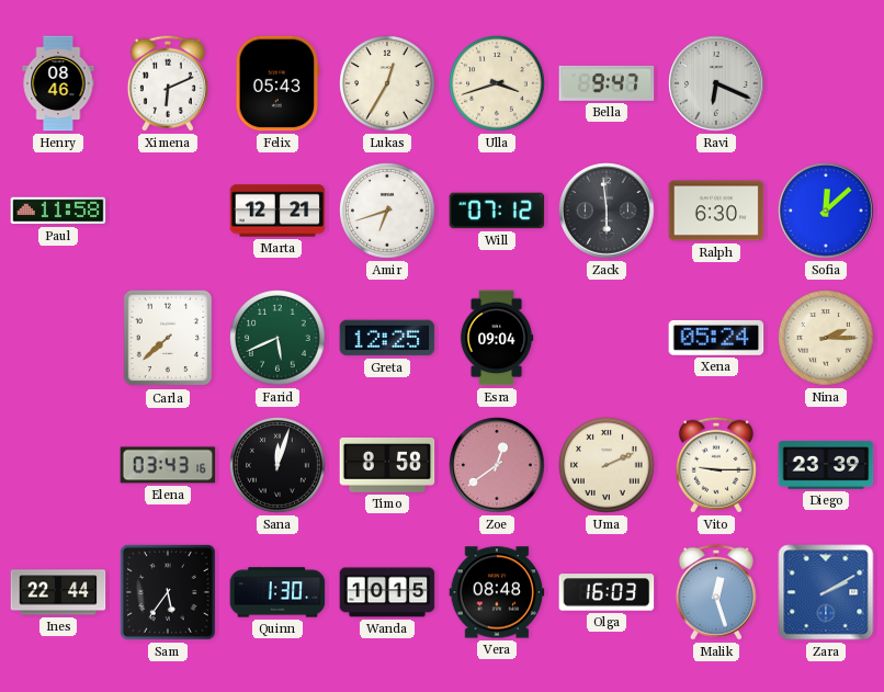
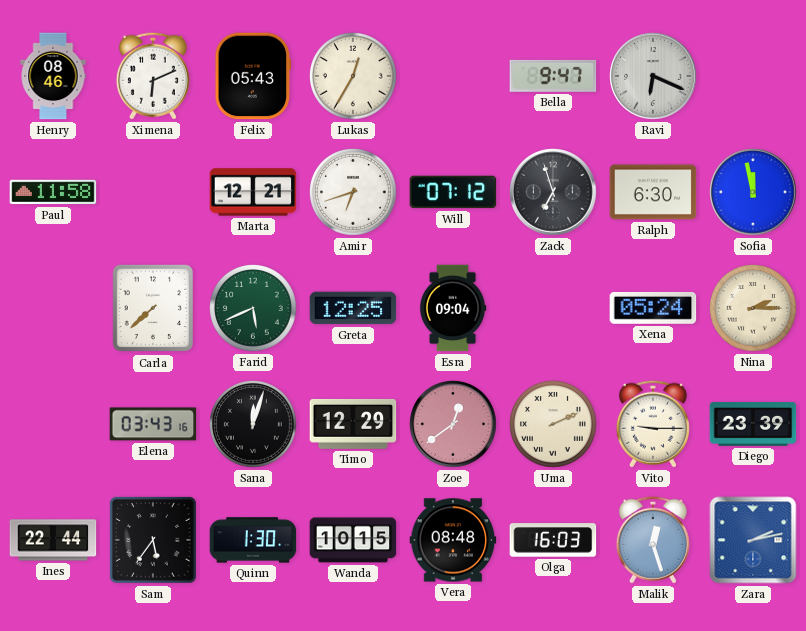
Ulla: 3:42 -> none
Zack: 5:59 -> 6:57
Sofia: 12:08 -> 11:58
Timo: 8:58 -> 12:29
Zara: 2:10 -> 2:13
